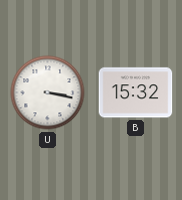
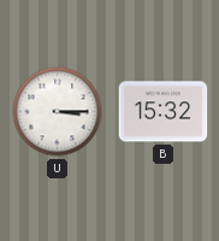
U: 3:17 -> 3:15
